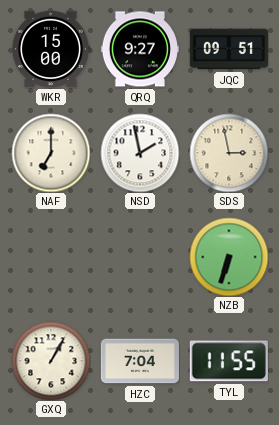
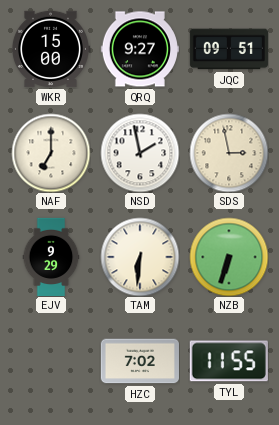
EJV: none -> 9:29
TAM: none -> 6:31
GXQ: 1:05 -> none
HZC: 7:04 -> 7:02
